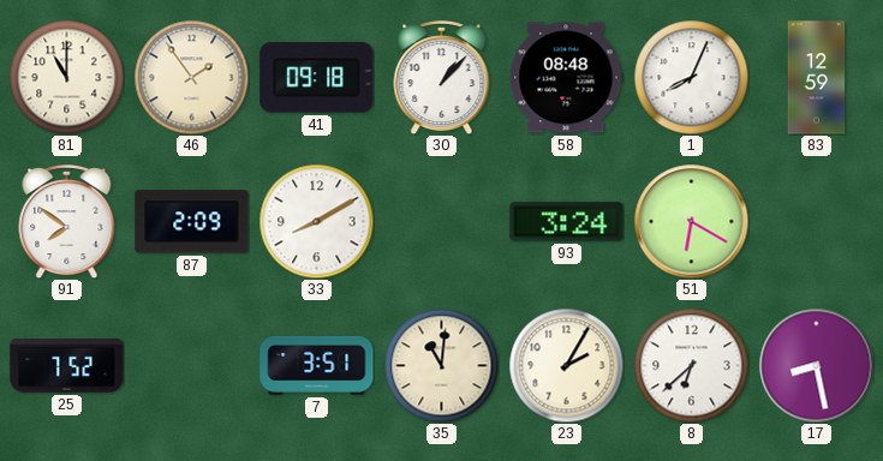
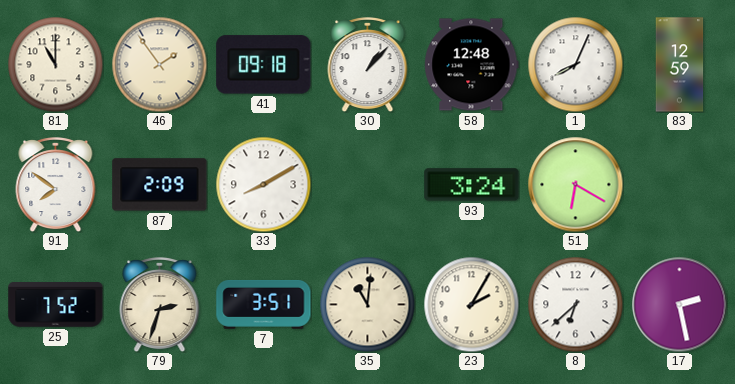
58: 08:48 -> 12:48
79: none -> 2:33
17: 8:28 -> 2:28
